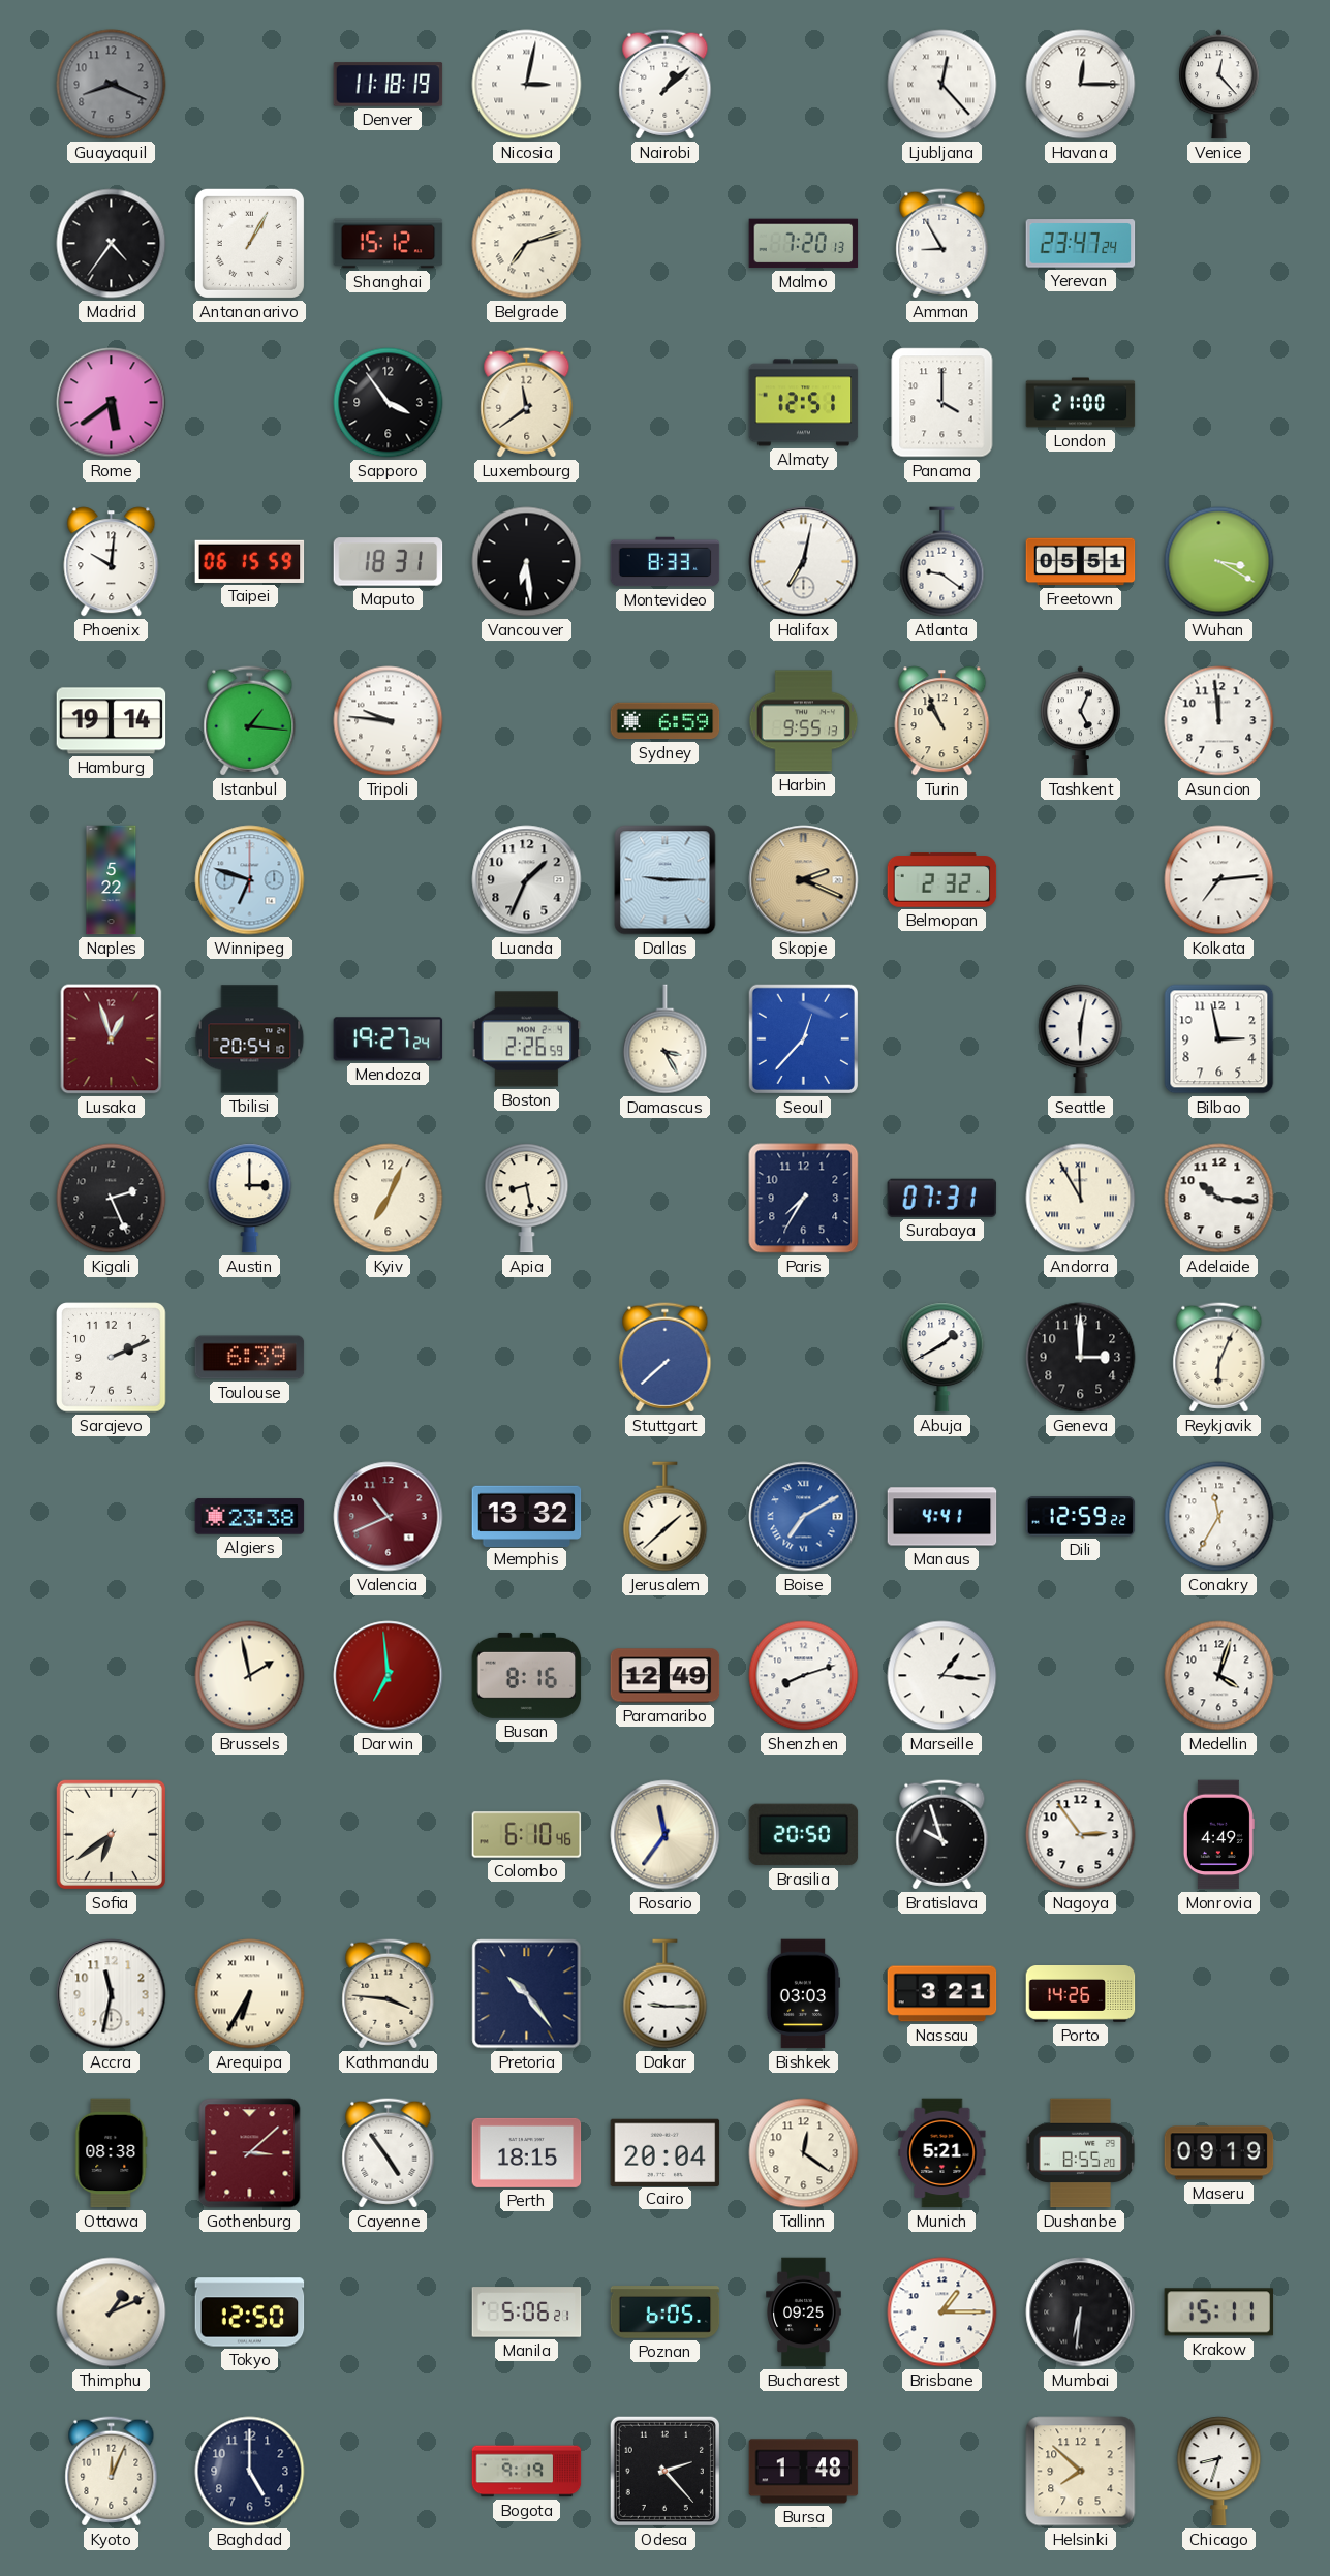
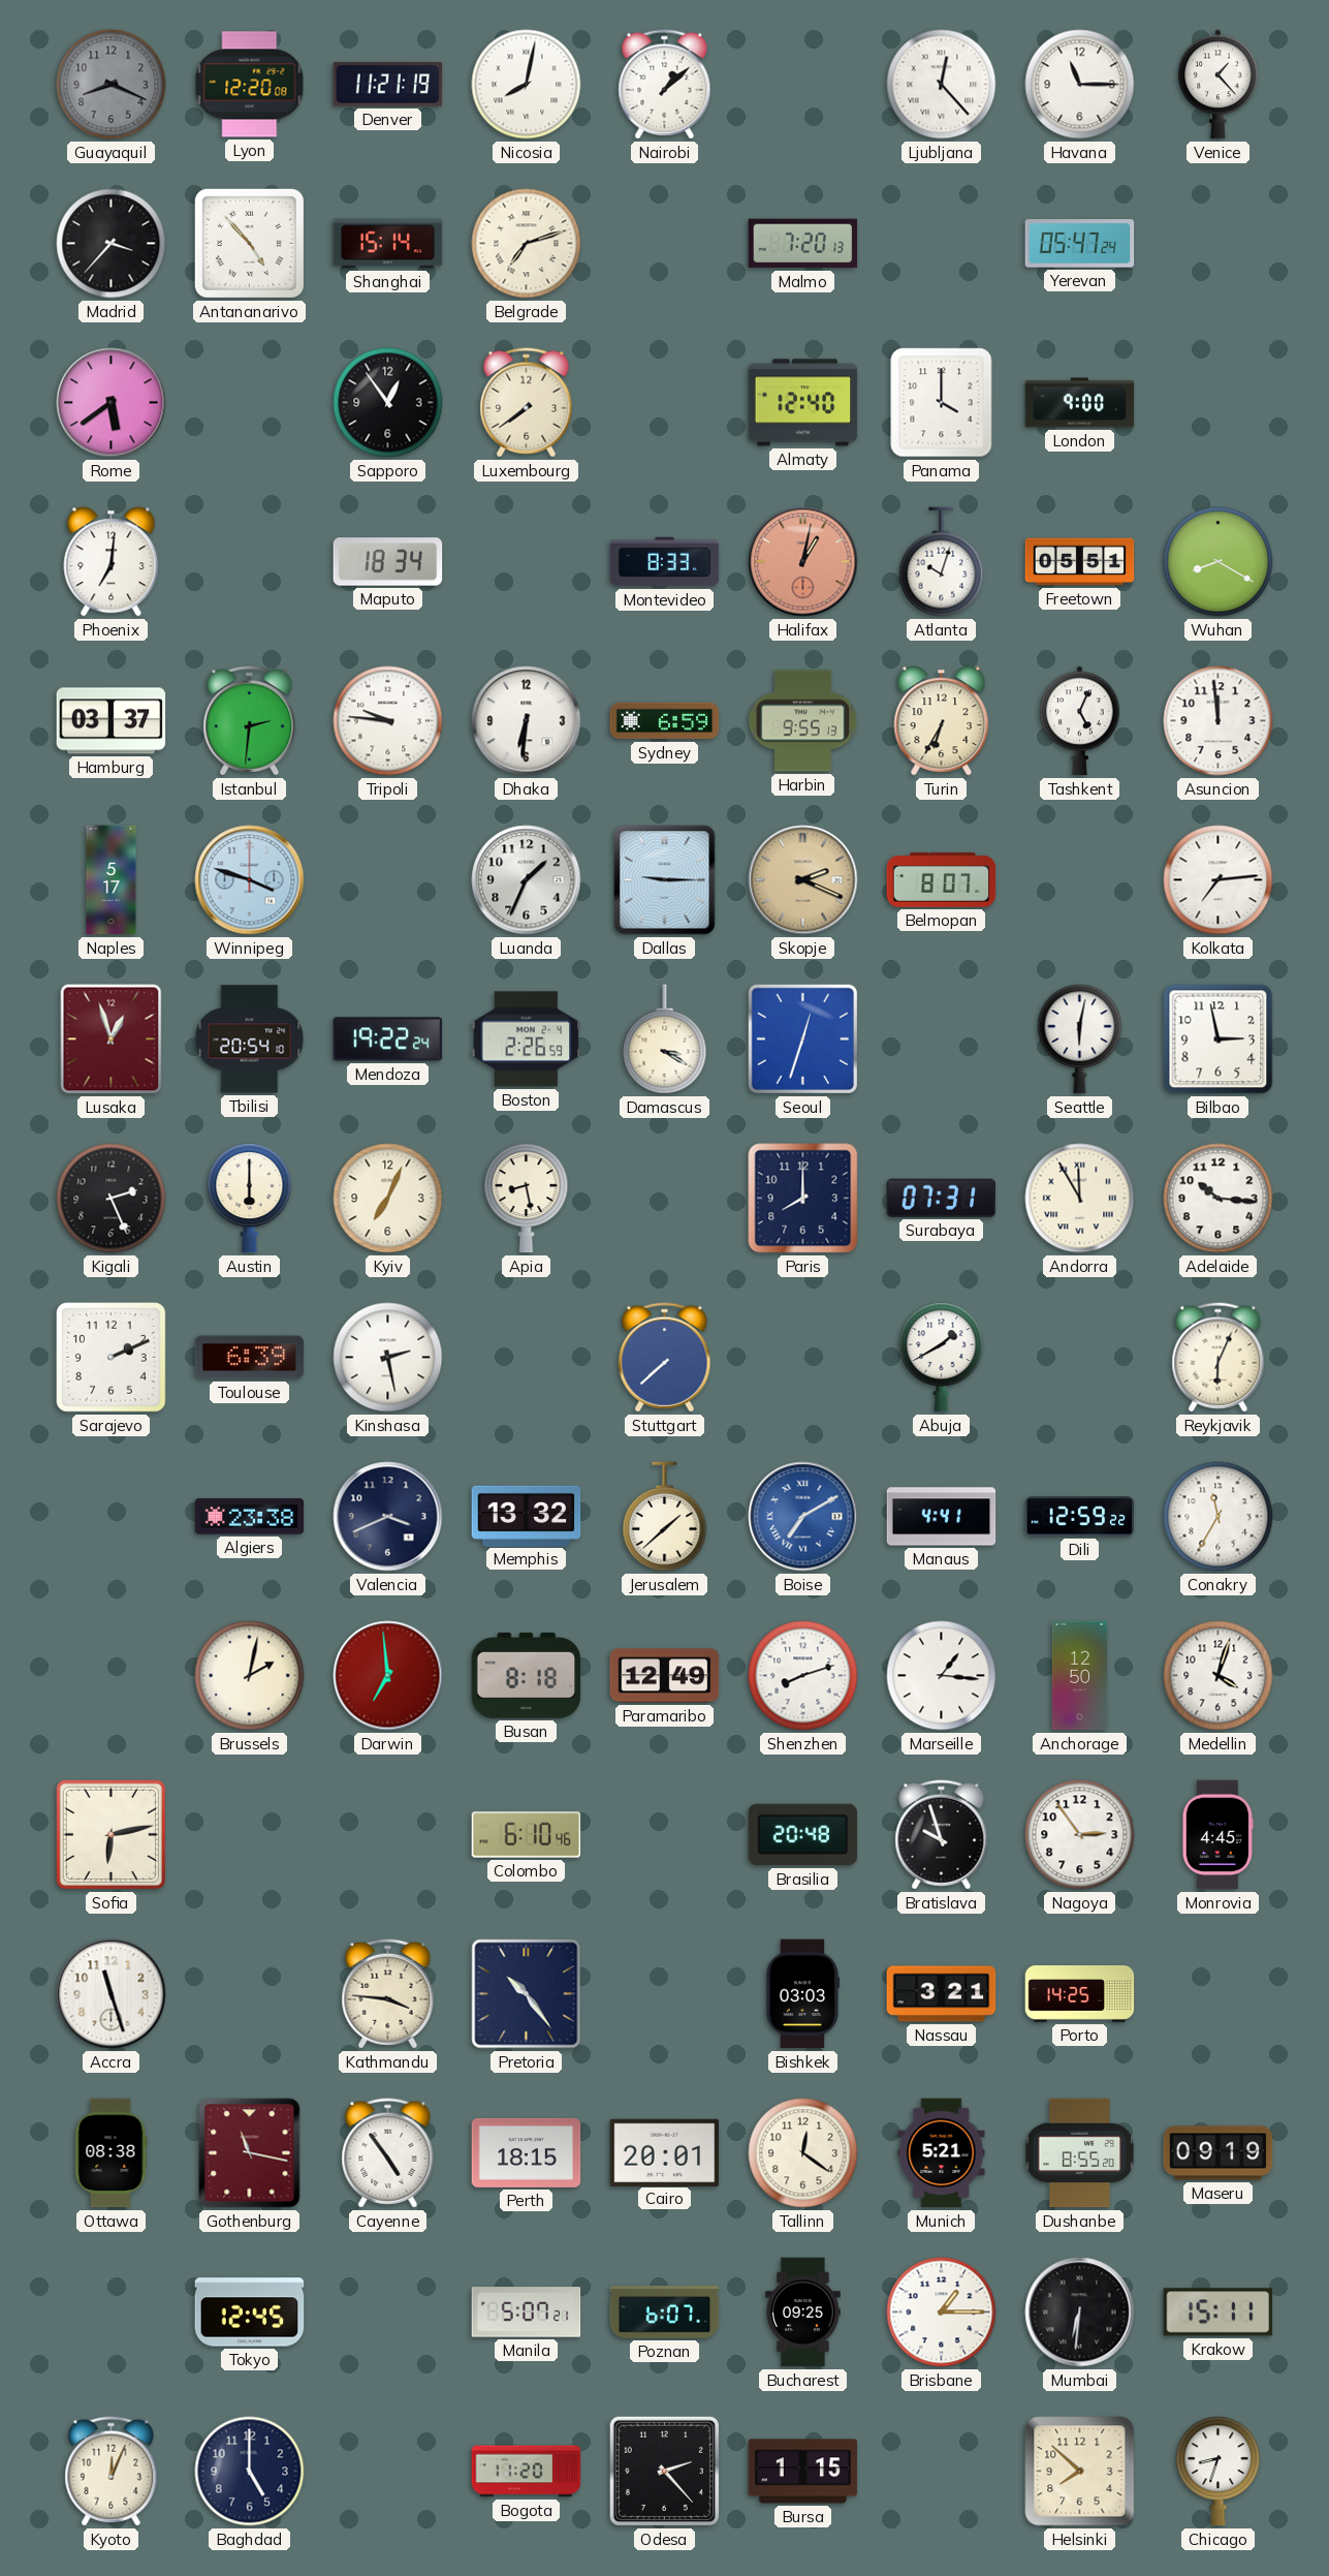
Lyon: none -> 12:20
Denver: 11:18 -> 11:21
Nicosia: 3:02 -> 8:02
Havana: 12:15 -> 11:15
Venice: 12:23 -> 1:23
Madrid: 4:36 -> 3:37
Antananarivo: 1:05 -> 4:53
Shanghai: 15:12 -> 15:14
Amman: 8:55 -> none
Yerevan: 23:47 -> 05:47
Sapporo: 3:54 -> 12:54
Luxembourg: 11:39 -> 7:39
Almaty: 12:51 -> 12:40
London: 21:00 -> 9:00
Phoenix: 10:01 -> 7:01
Taipei: 06:15 -> none
Maputo: 18:31 -> 18:34
Vancouver: 6:29 -> none
Halifax: 7:02 -> 1:02
Halifax dial: white -> salmon
Atlanta: 9:21 -> 10:03
Wuhan: 3:20 -> 8:20
Hamburg: 19:14 -> 03:37
Istanbul: 1:16 -> 2:31
Dhaka: none -> 6:31
Turin: 10:56 -> 6:35
Naples: 5:22 -> 5:17
Winnipeg: 6:48 -> 3:48
Belmopan: 2:32 -> 8:07
Mendoza: 19:27 -> 19:22
Damascus: 3:25 -> 3:20
Seoul: 12:37 -> 12:33
Austin: 3:00 -> 6:00
Paris: 7:35 -> 8:00
Kinshasa: none -> 2:28
Geneva: 3:00 -> none
Valencia: 10:41 -> 3:41
Valencia dial: burgundy -> navy
Brussels: 1:58 -> 2:02
Busan: 8:16 -> 8:18
Anchorage: none -> 12:50
Sofia: 6:39 -> 6:13
Rosario: 11:36 -> none
Brasilia: 20:50 -> 20:48
Monrovia: 4:49 -> 4:45
Accra: 11:32 -> 11:27
Arequipa: 6:35 -> none
Dakar: 9:15 -> none
Porto: 14:26 -> 14:25
Gothenburg: 3:08 -> 11:17
Cairo: 20:04 -> 20:01
Thimphu: 1:11 -> none
Tokyo: 12:50 -> 12:45
Manila: 5:06 -> 5:07
Poznan: 6:05 -> 6:07
Bogota: 9:19 -> 11:20
Bursa: 1:48 -> 1:15
